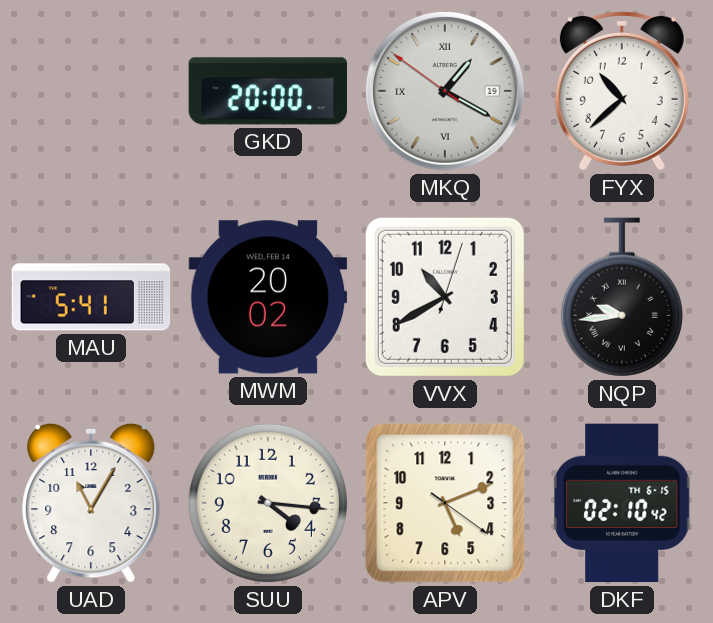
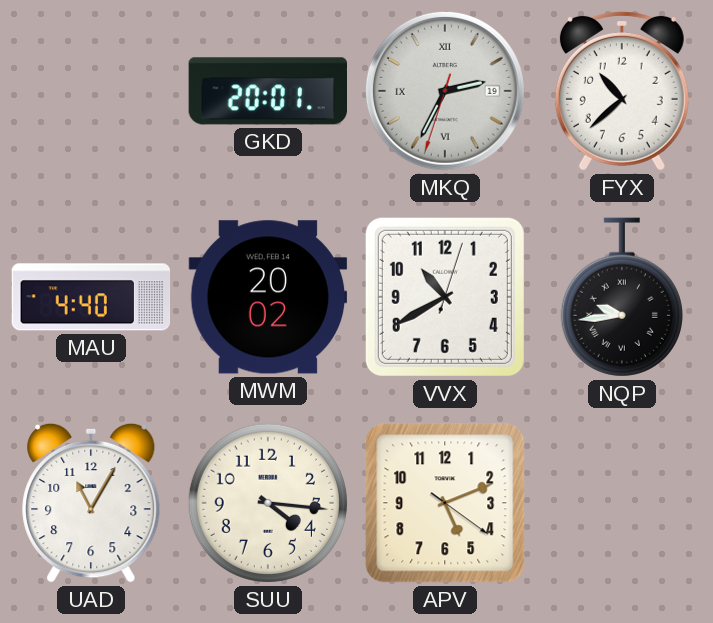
GKD: 20:00 -> 20:01
MKQ: 1:19 -> 2:34
MAU: 5:41 -> 4:40
DKF: 02:10 -> none
